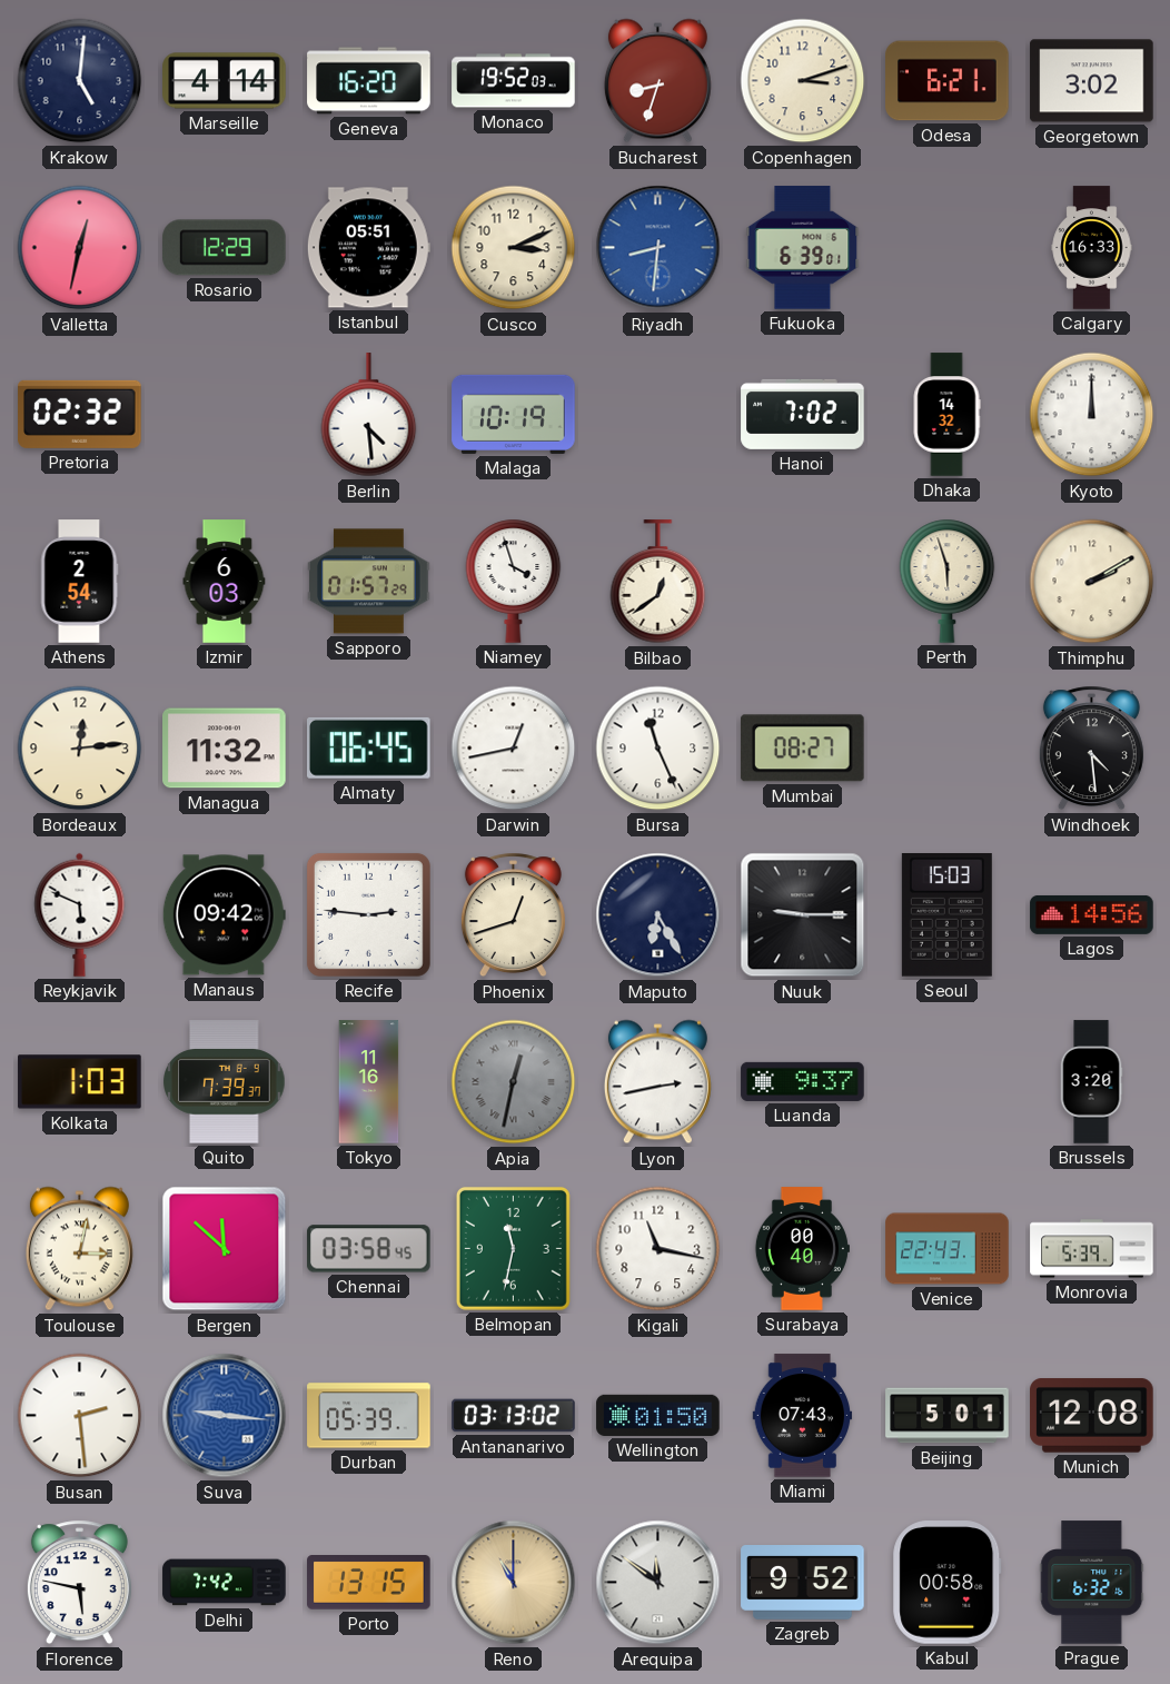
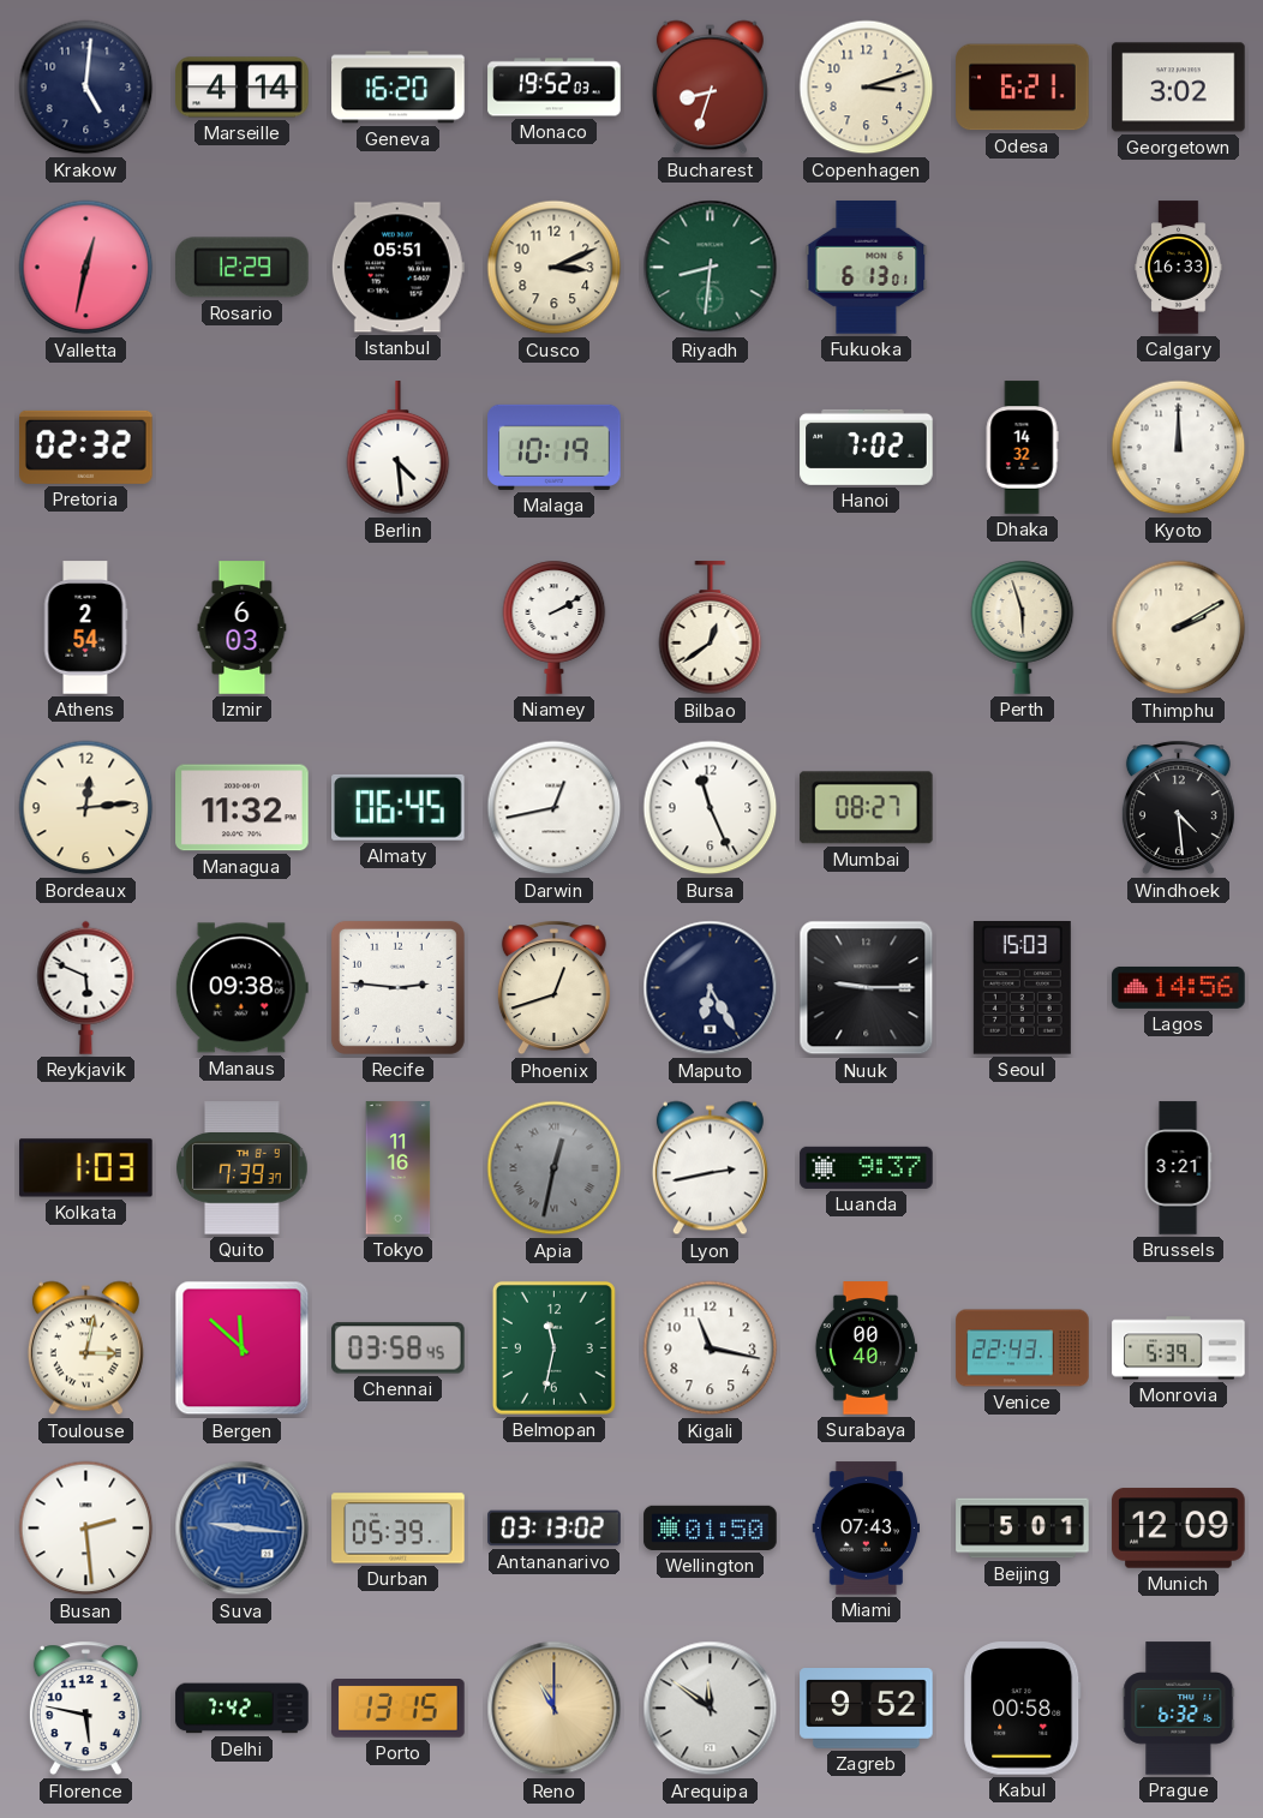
Riyadh dial: blue -> green
Fukuoka: 6:39 -> 6:13
Sapporo: 01:57 -> none
Niamey: 3:57 -> 2:10
Manaus: 09:42 -> 09:38
Brussels: 3:20 -> 3:21
Munich: 12:08 -> 12:09
